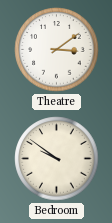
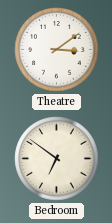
Bedroom: 9:51 -> 6:51
